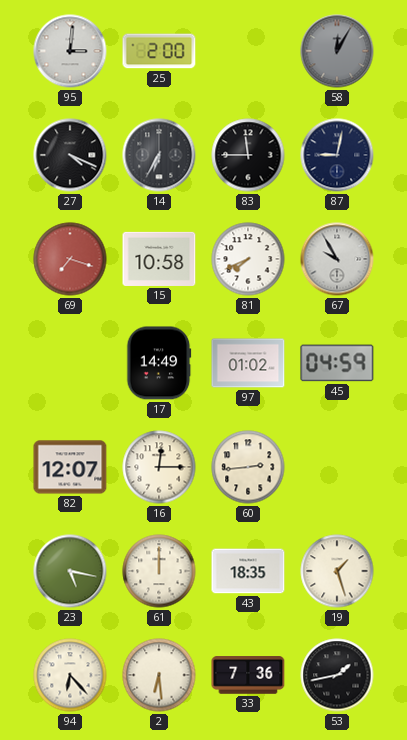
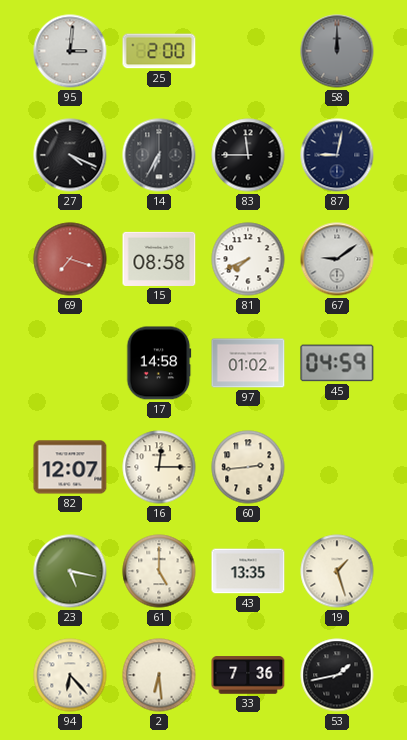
58: 12:05 -> 12:00
15: 10:58 -> 08:58
67: 9:55 -> 9:09
17: 14:49 -> 14:58
61: 12:00 -> 5:00
43: 18:35 -> 13:35
